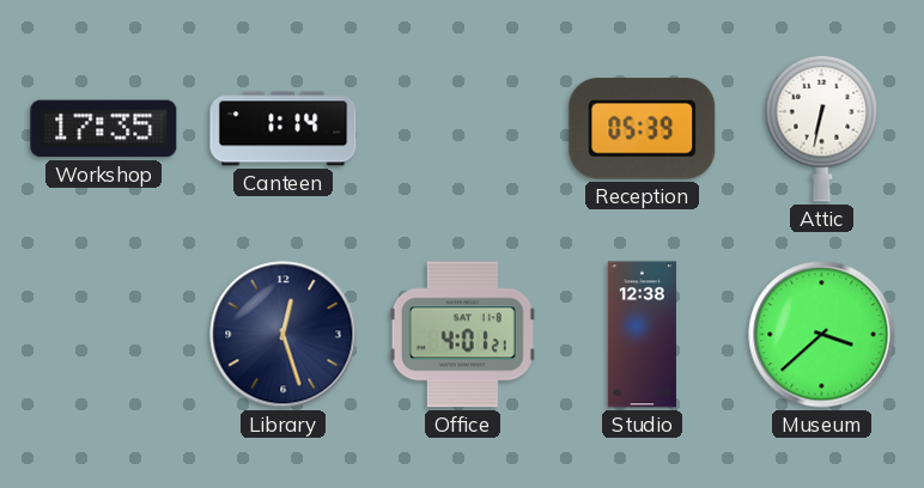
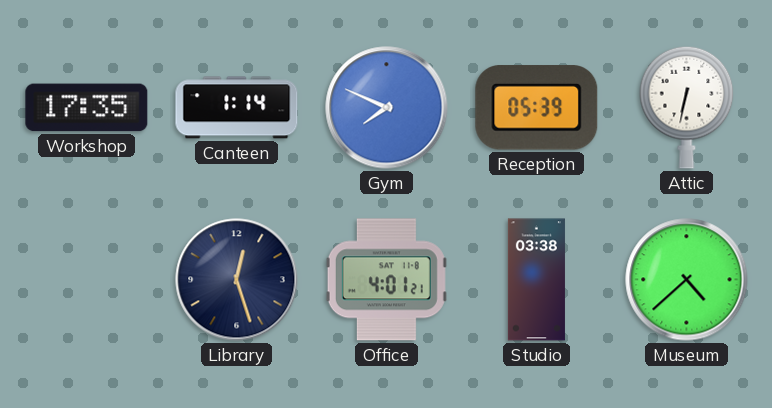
Gym: none -> 7:49
Studio: 12:38 -> 03:38
Museum: 3:38 -> 4:38
